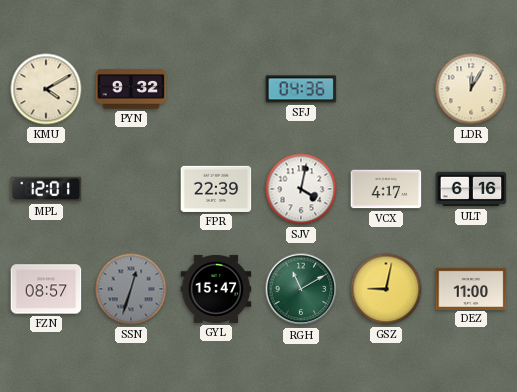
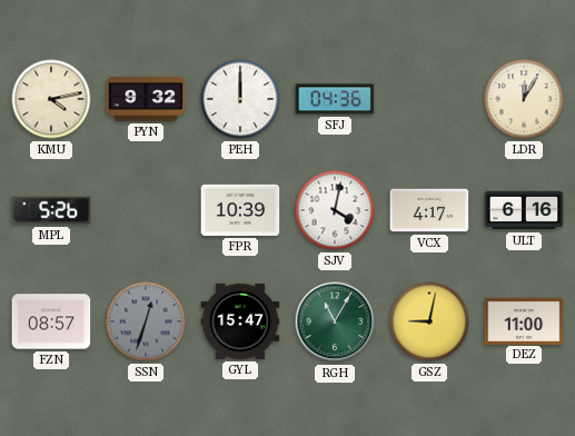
KMU: 4:10 -> 4:13
PEH: none -> 12:00
MPL: 12:01 -> 5:26
FPR: 22:39 -> 10:39
RGH: 11:10 -> 11:05
